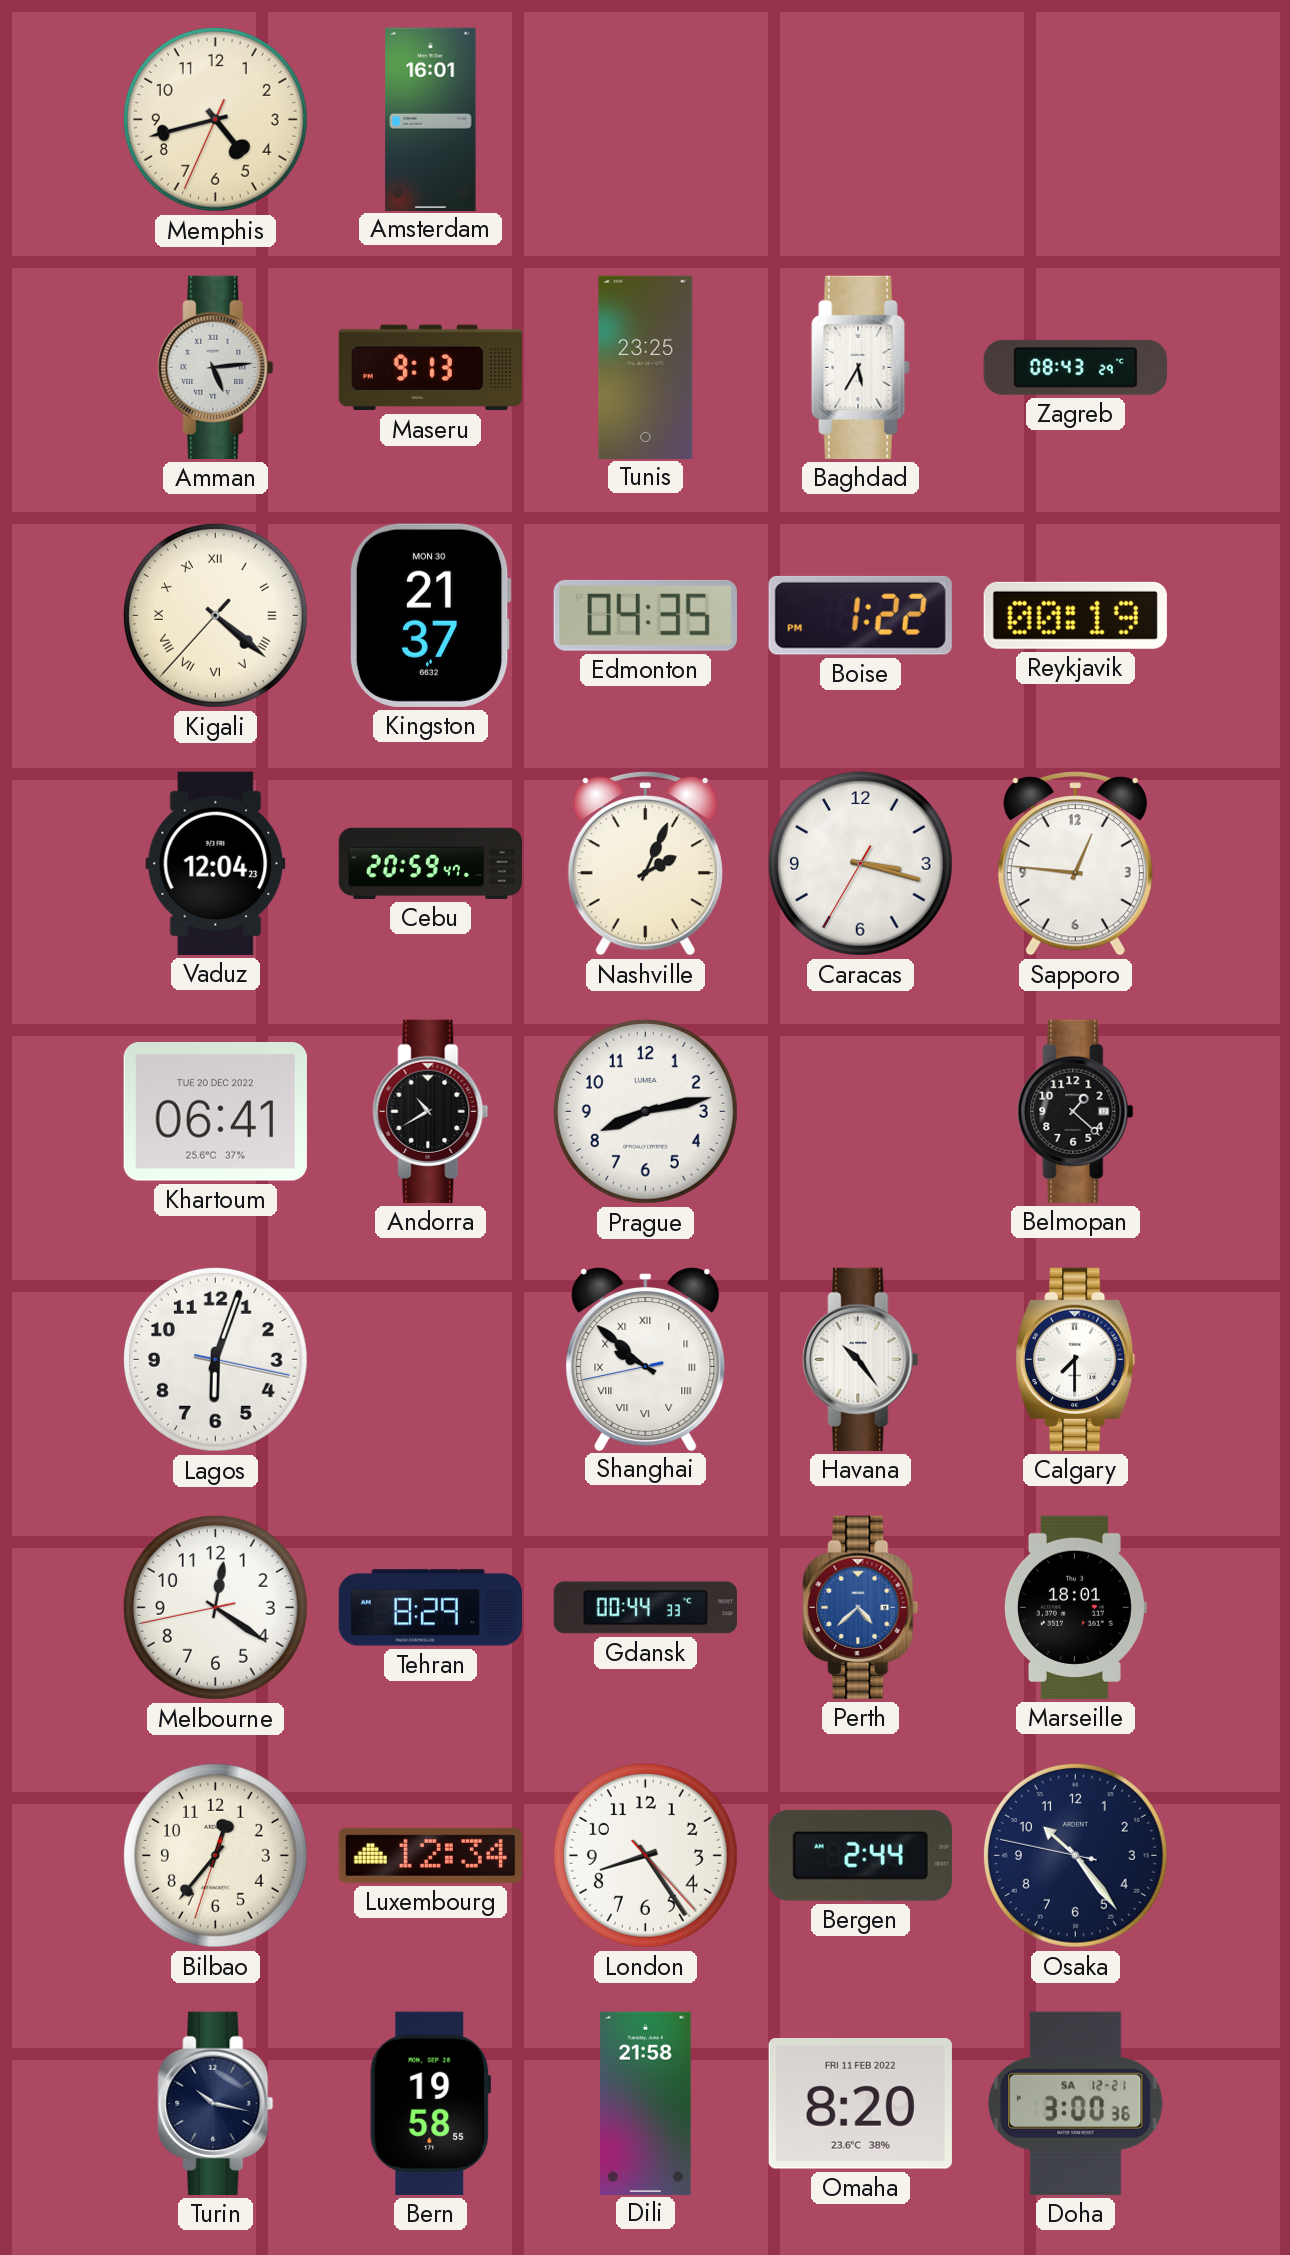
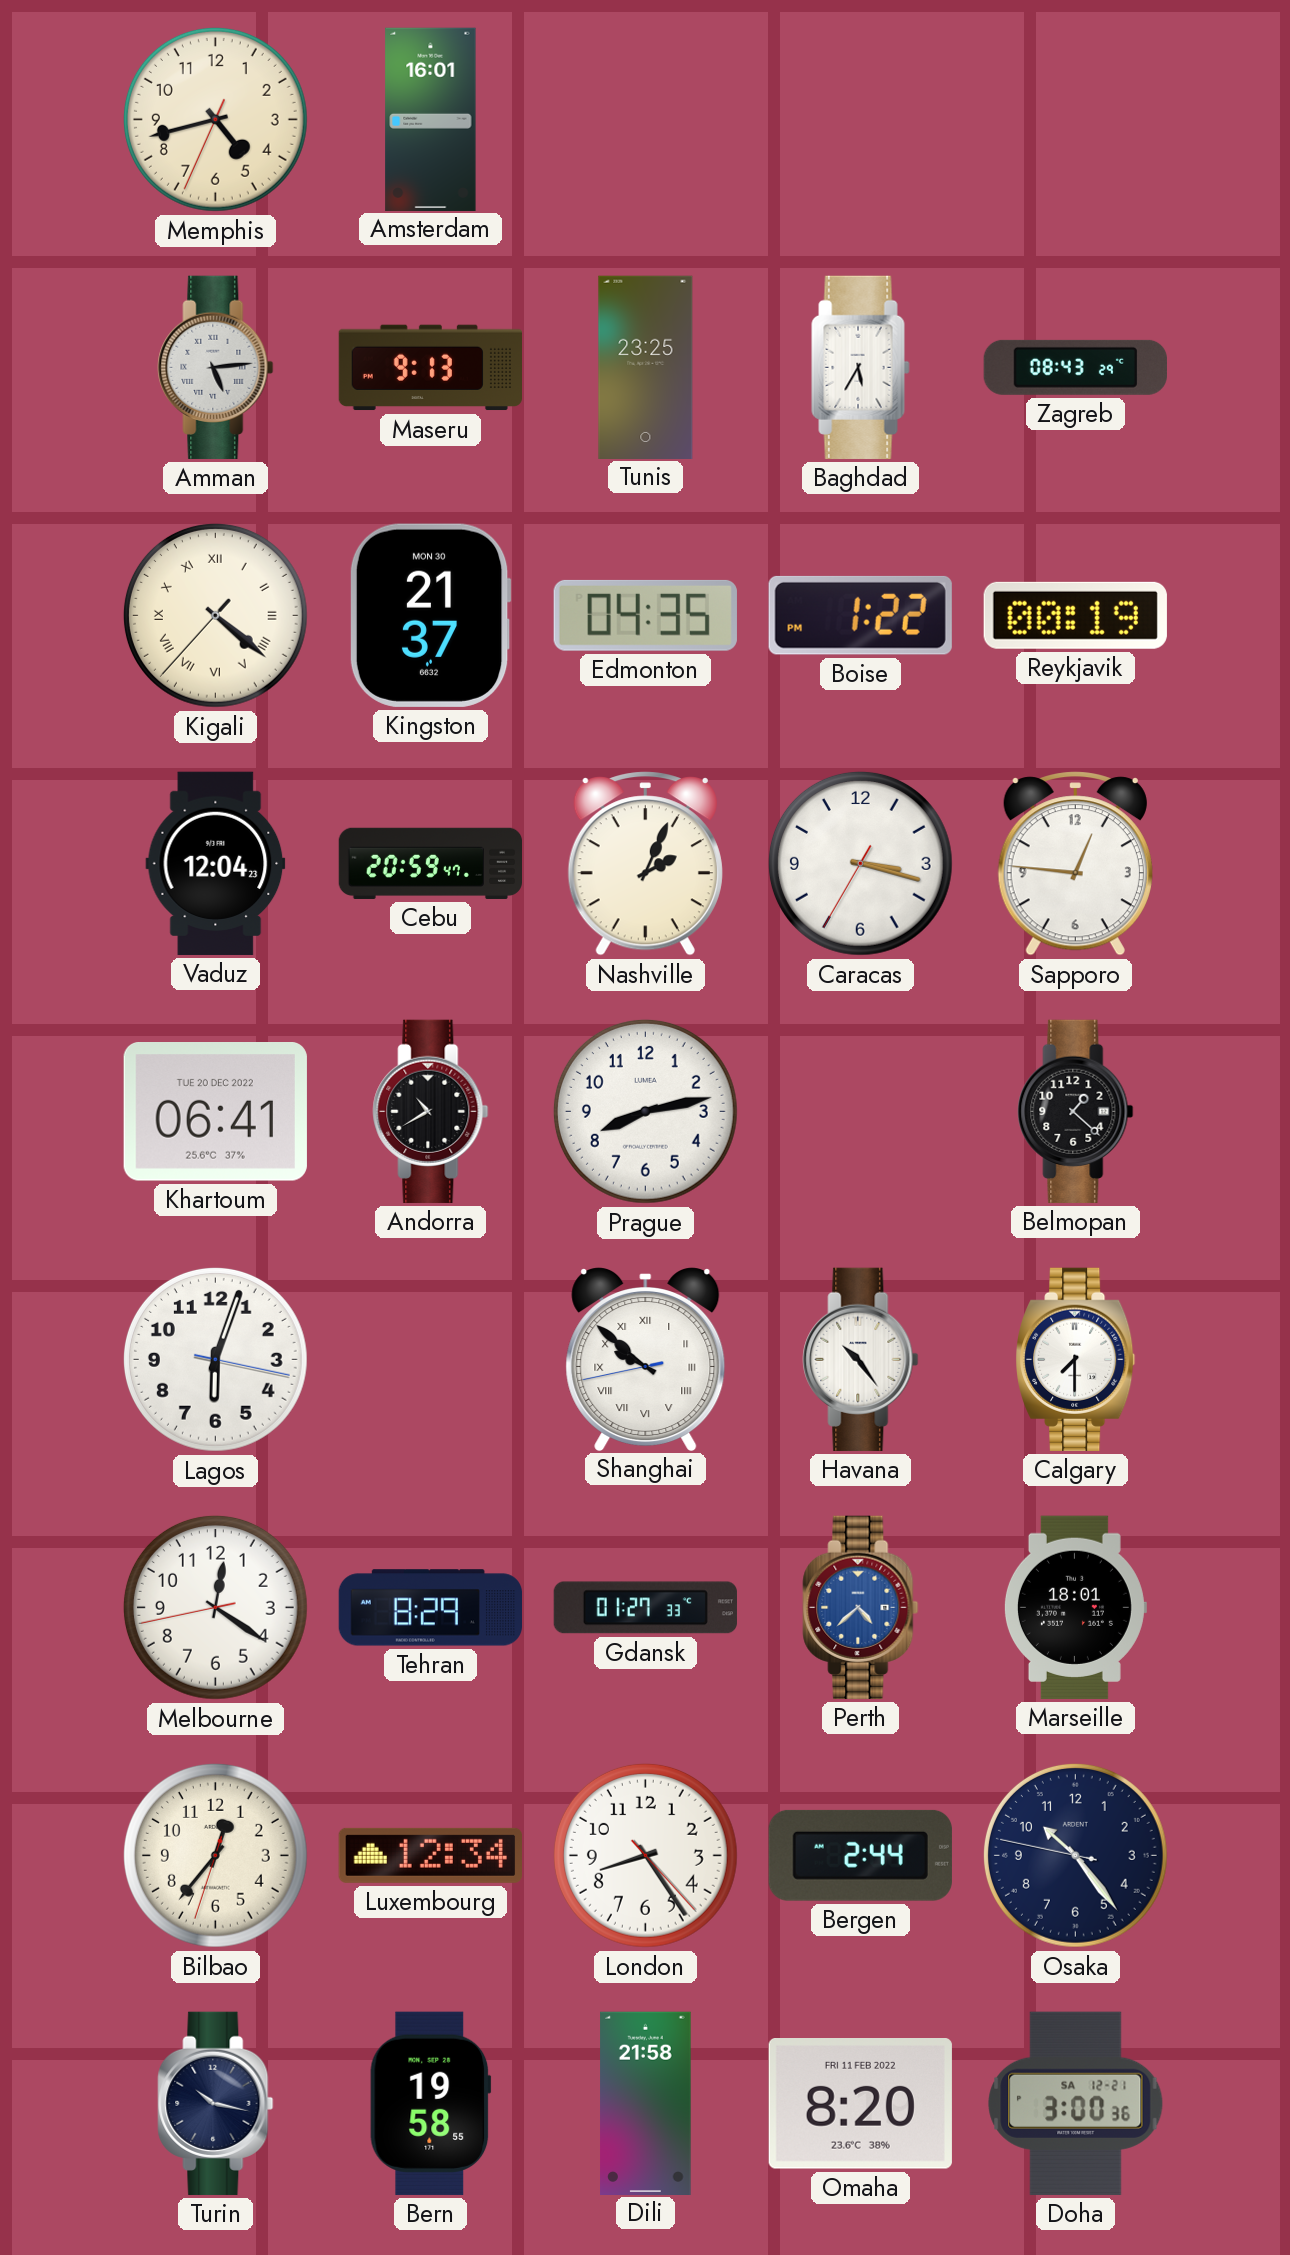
Gdansk: 00:44 -> 01:27
